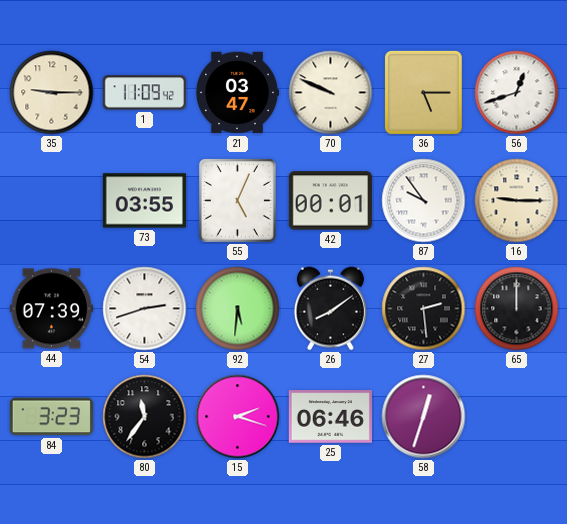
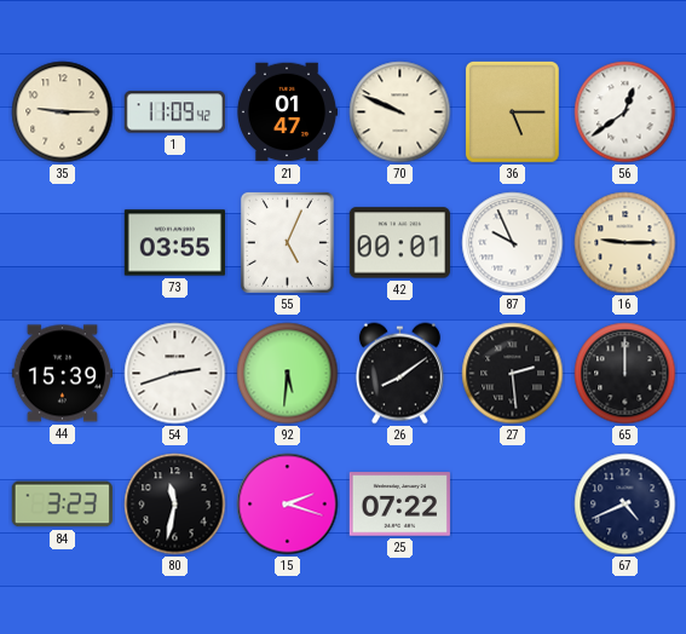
21: 03:47 -> 01:47
56: 12:42 -> 12:39
87: 9:54 -> 9:56
44: 07:39 -> 15:39
80: 11:36 -> 11:32
25: 06:46 -> 07:22
58: 12:33 -> none
67: none -> 4:41
